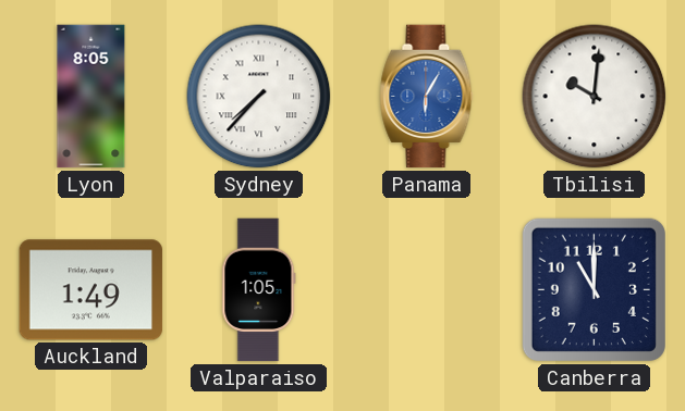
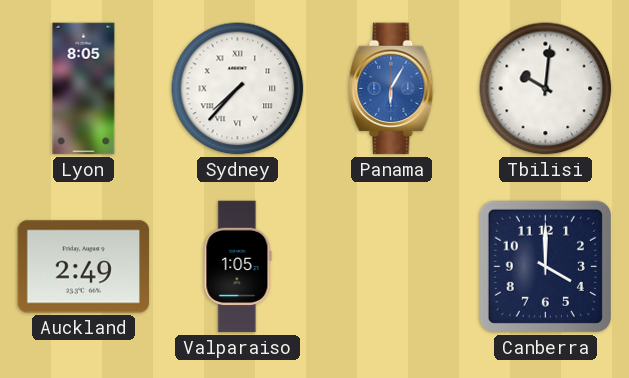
Auckland: 1:49 -> 2:49
Canberra: 11:00 -> 4:00
